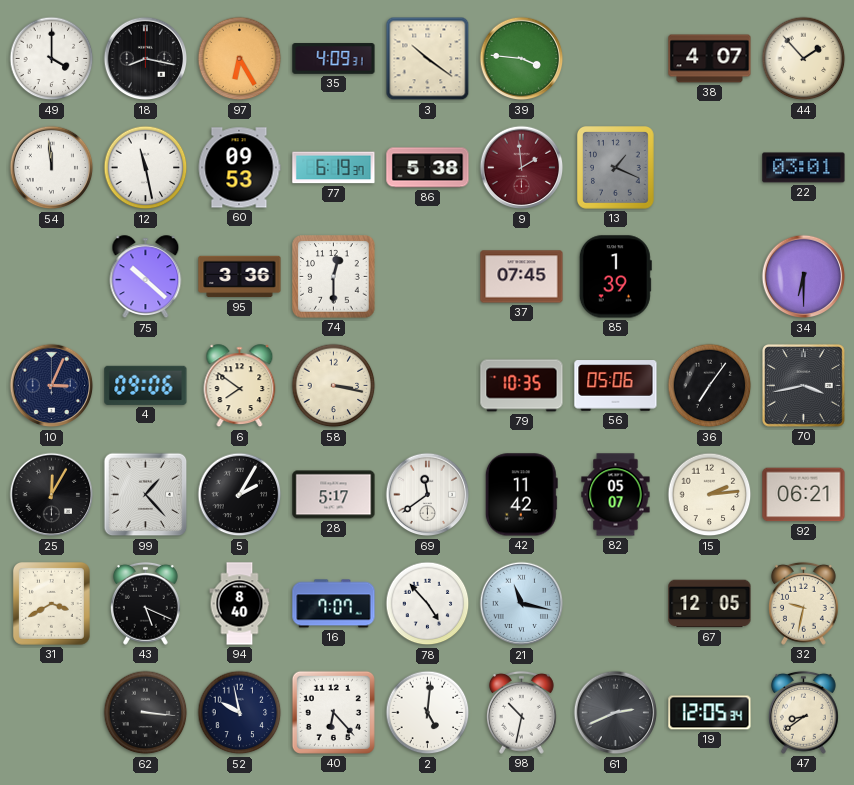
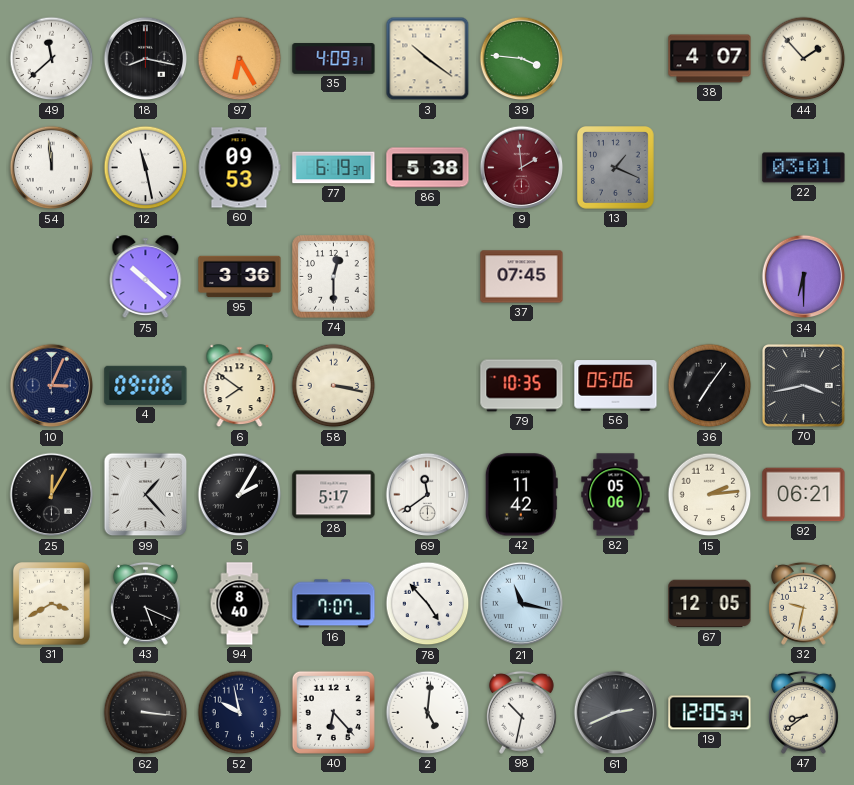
49: 4:00 -> 11:38
85: 1:39 -> none
82: 05:07 -> 05:06
